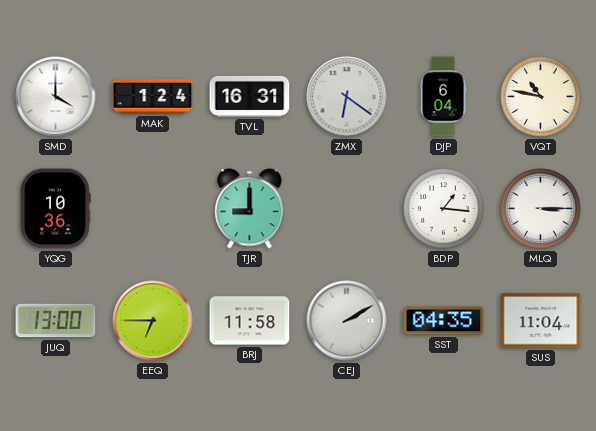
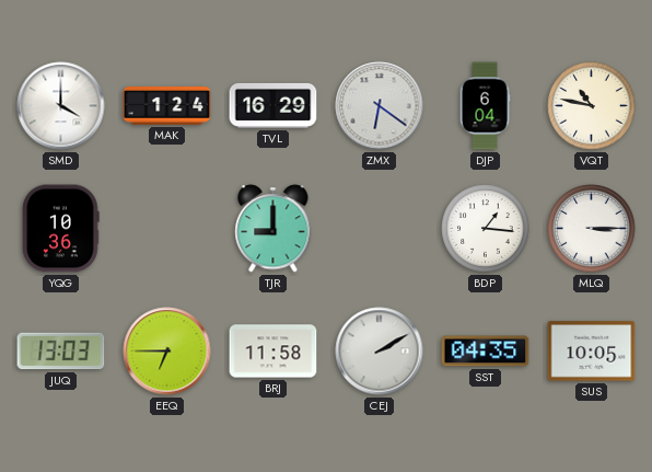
TVL: 16:31 -> 16:29
JUQ: 13:00 -> 13:03
SUS: 11:04 -> 10:05
